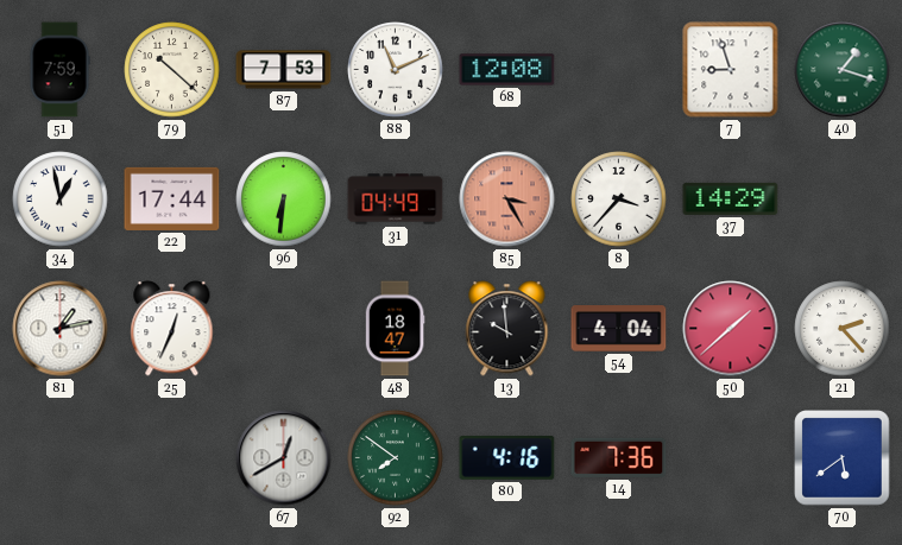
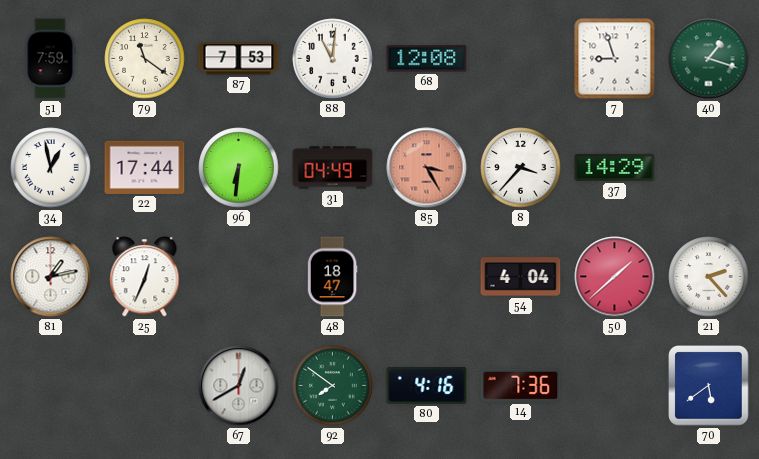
79: 10:22 -> 11:21
88: 11:11 -> 11:01
13: 9:59 -> none
